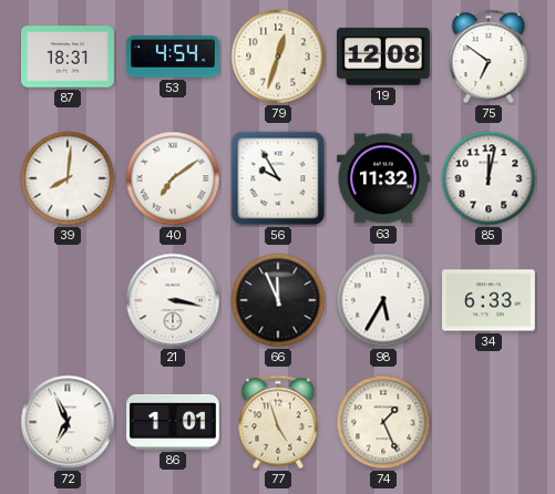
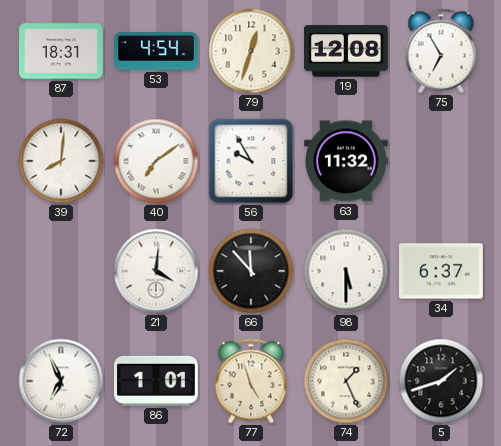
75: 6:51 -> 6:55
85: 12:02 -> none
21: 3:17 -> 4:01
66: 11:56 -> 11:53
98: 5:35 -> 5:30
34: 6:33 -> 6:37
5: none -> 1:42
